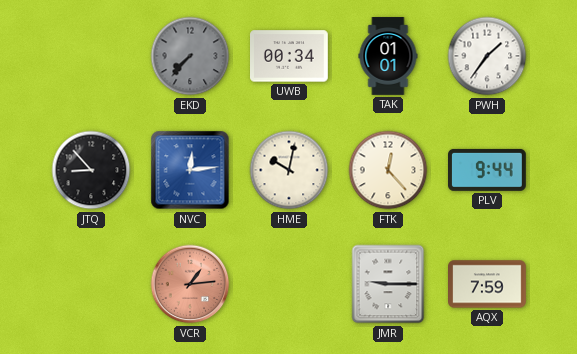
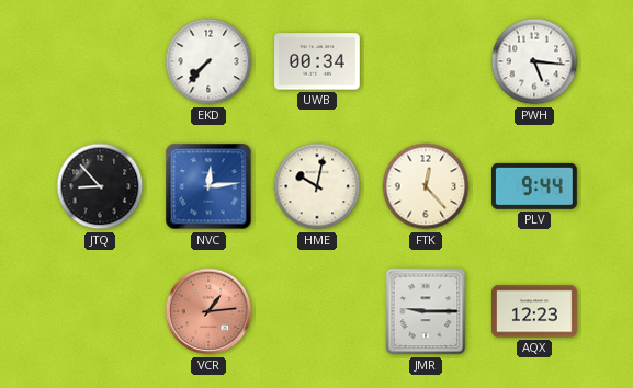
EKD dial: grey -> white
TAK: 01:01 -> none
PWH: 1:36 -> 5:16
AQX: 7:59 -> 12:23
